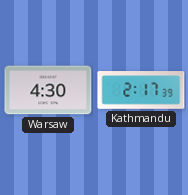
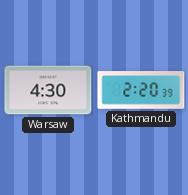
Kathmandu: 2:17 -> 2:20
